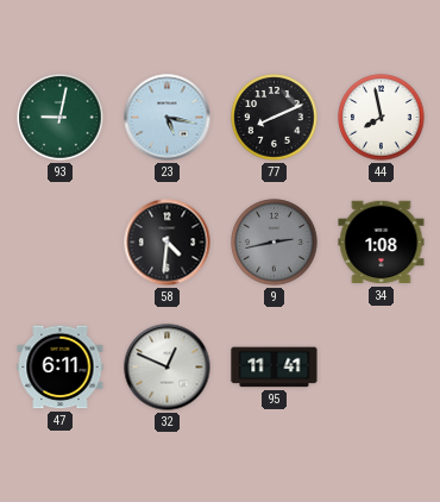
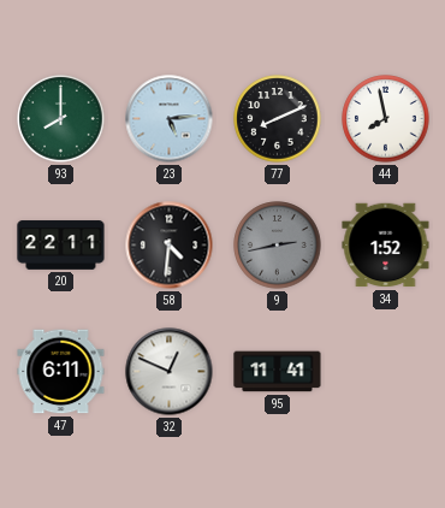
93: 9:02 -> 8:00
23: 5:17 -> 5:14
20: none -> 22:11
34: 1:08 -> 1:52
